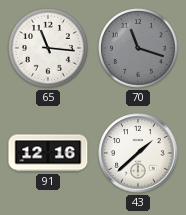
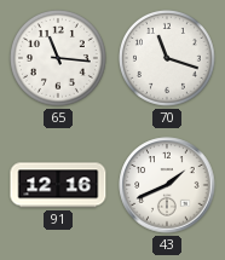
70 dial: grey -> white
43: 1:38 -> 1:41
